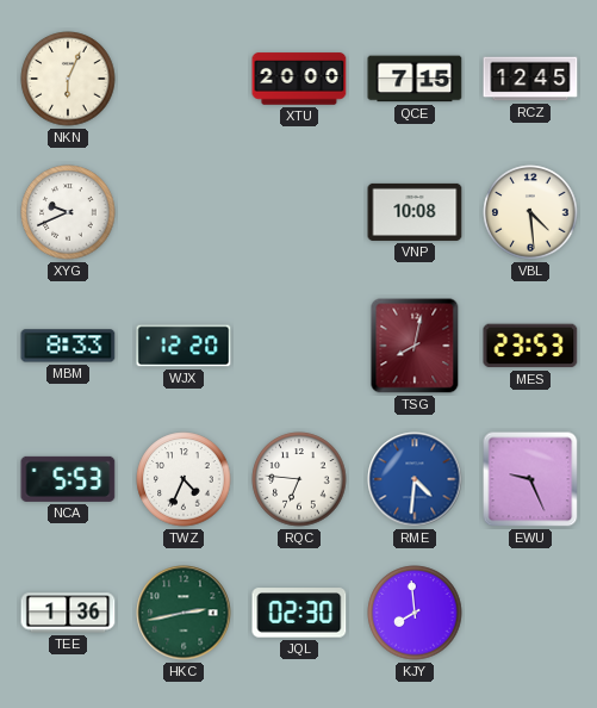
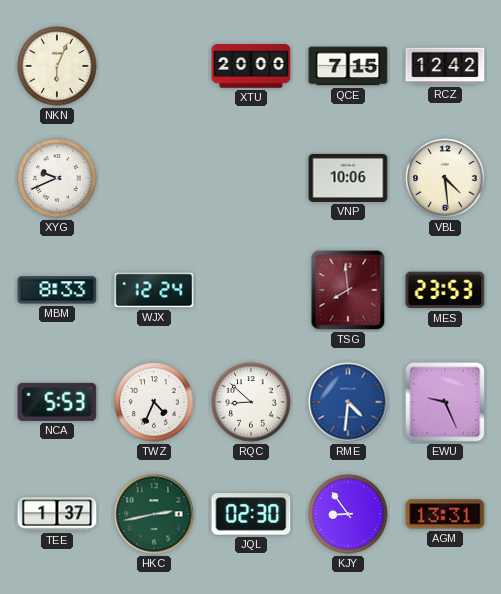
RCZ: 12:45 -> 12:42
VNP: 10:08 -> 10:06
WJX: 12:20 -> 12:24
TSG: 8:02 -> 7:59
RQC: 6:46 -> 8:52
TEE: 1:36 -> 1:37
KJY: 7:59 -> 8:54
AGM: none -> 13:31
